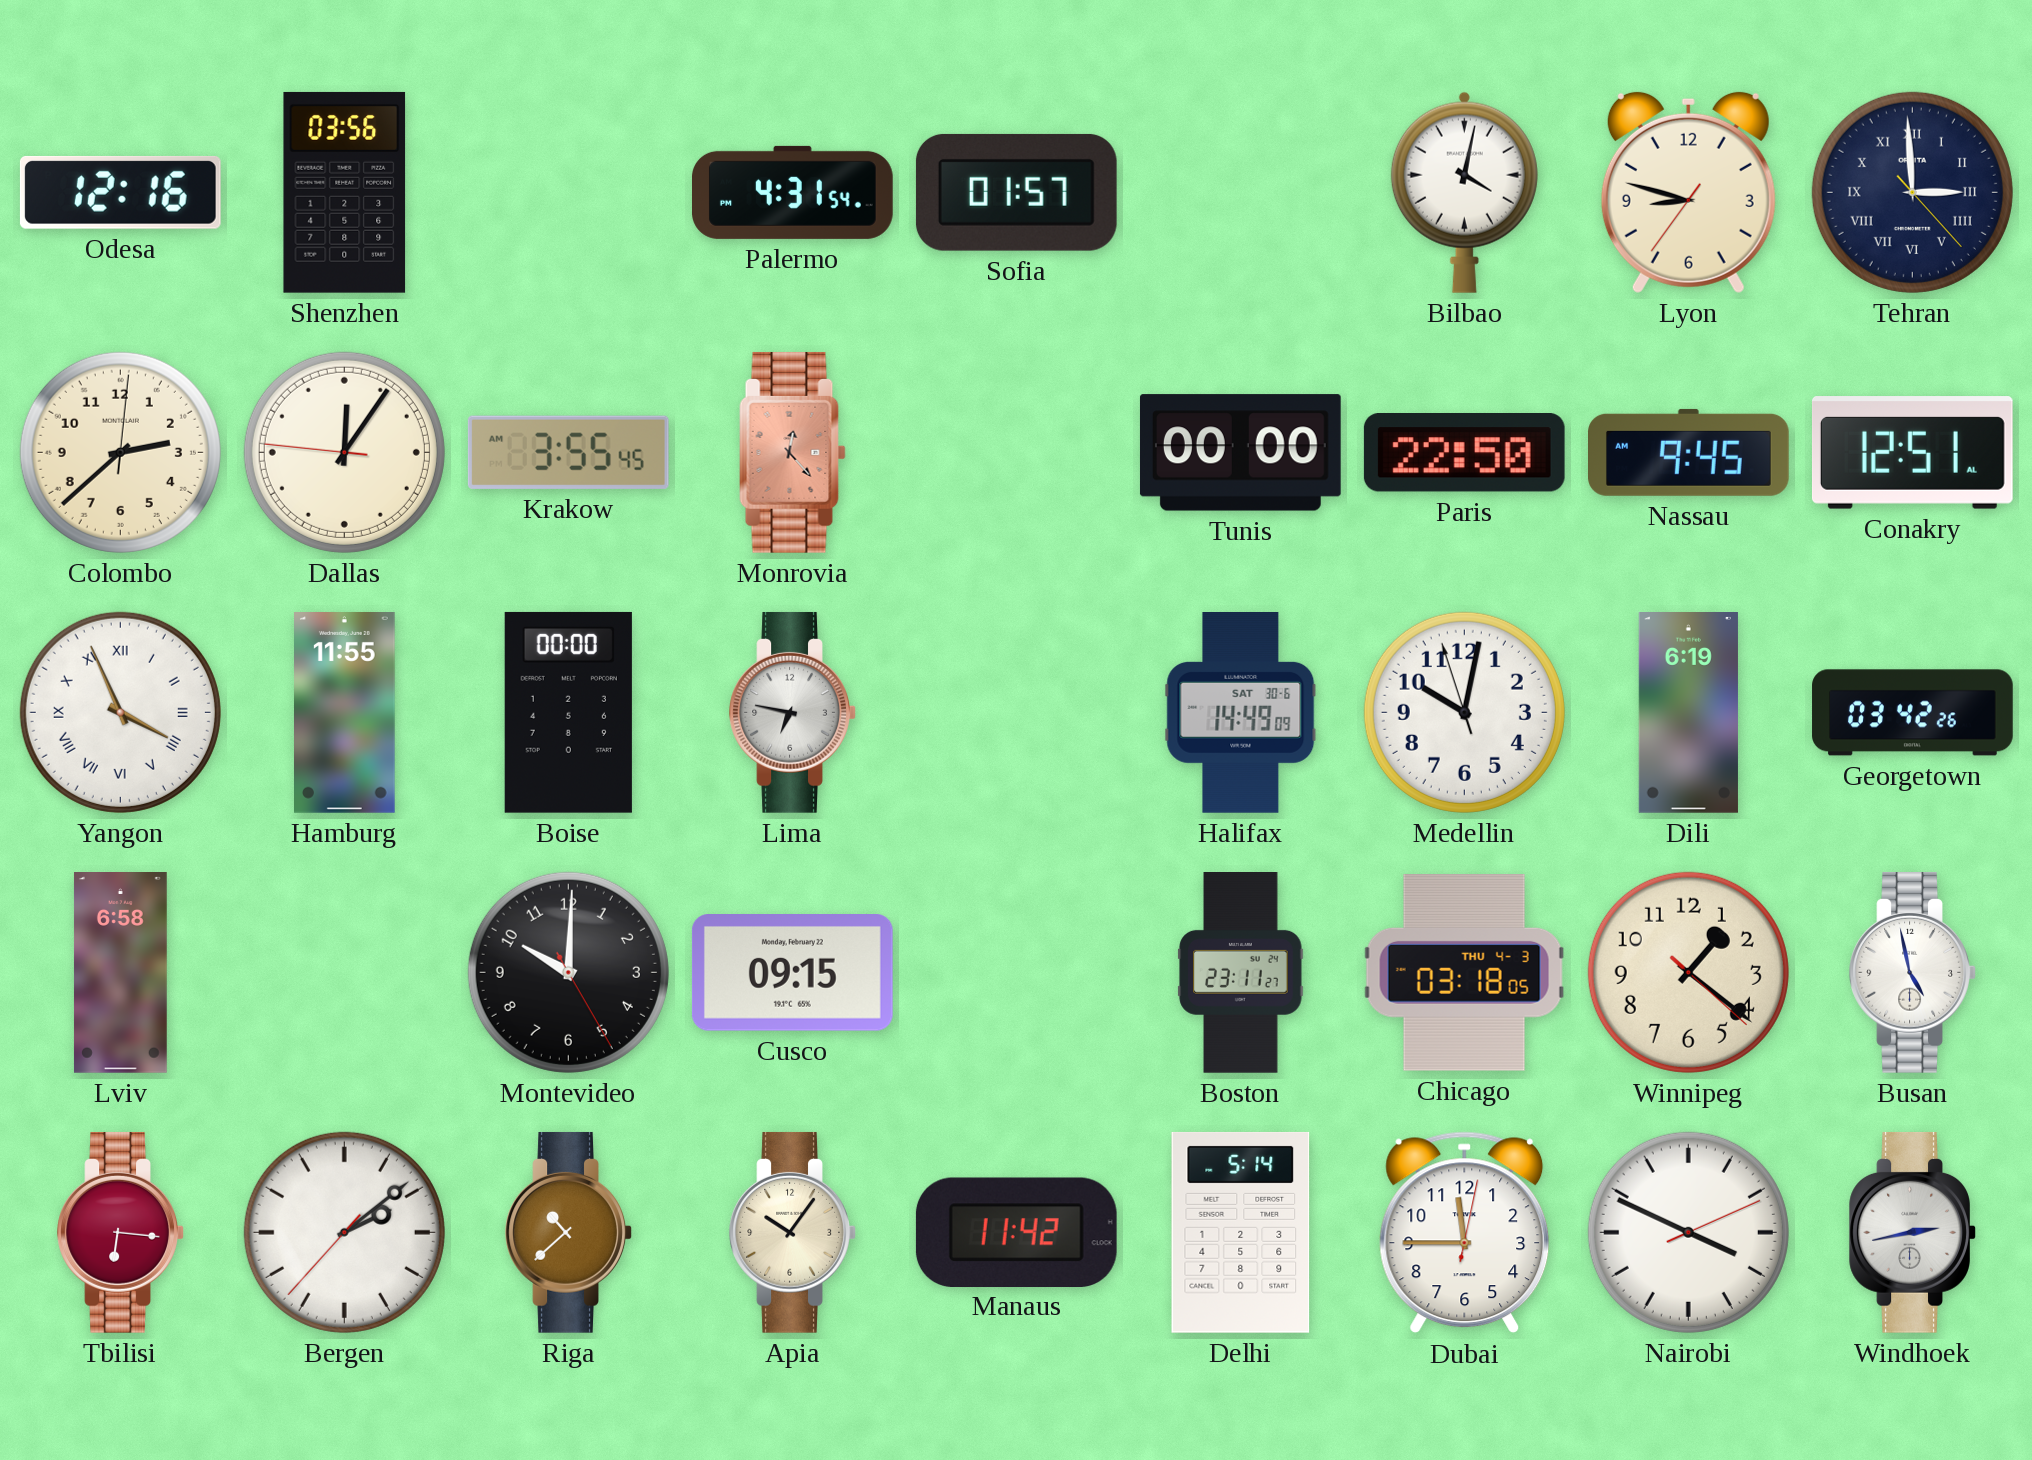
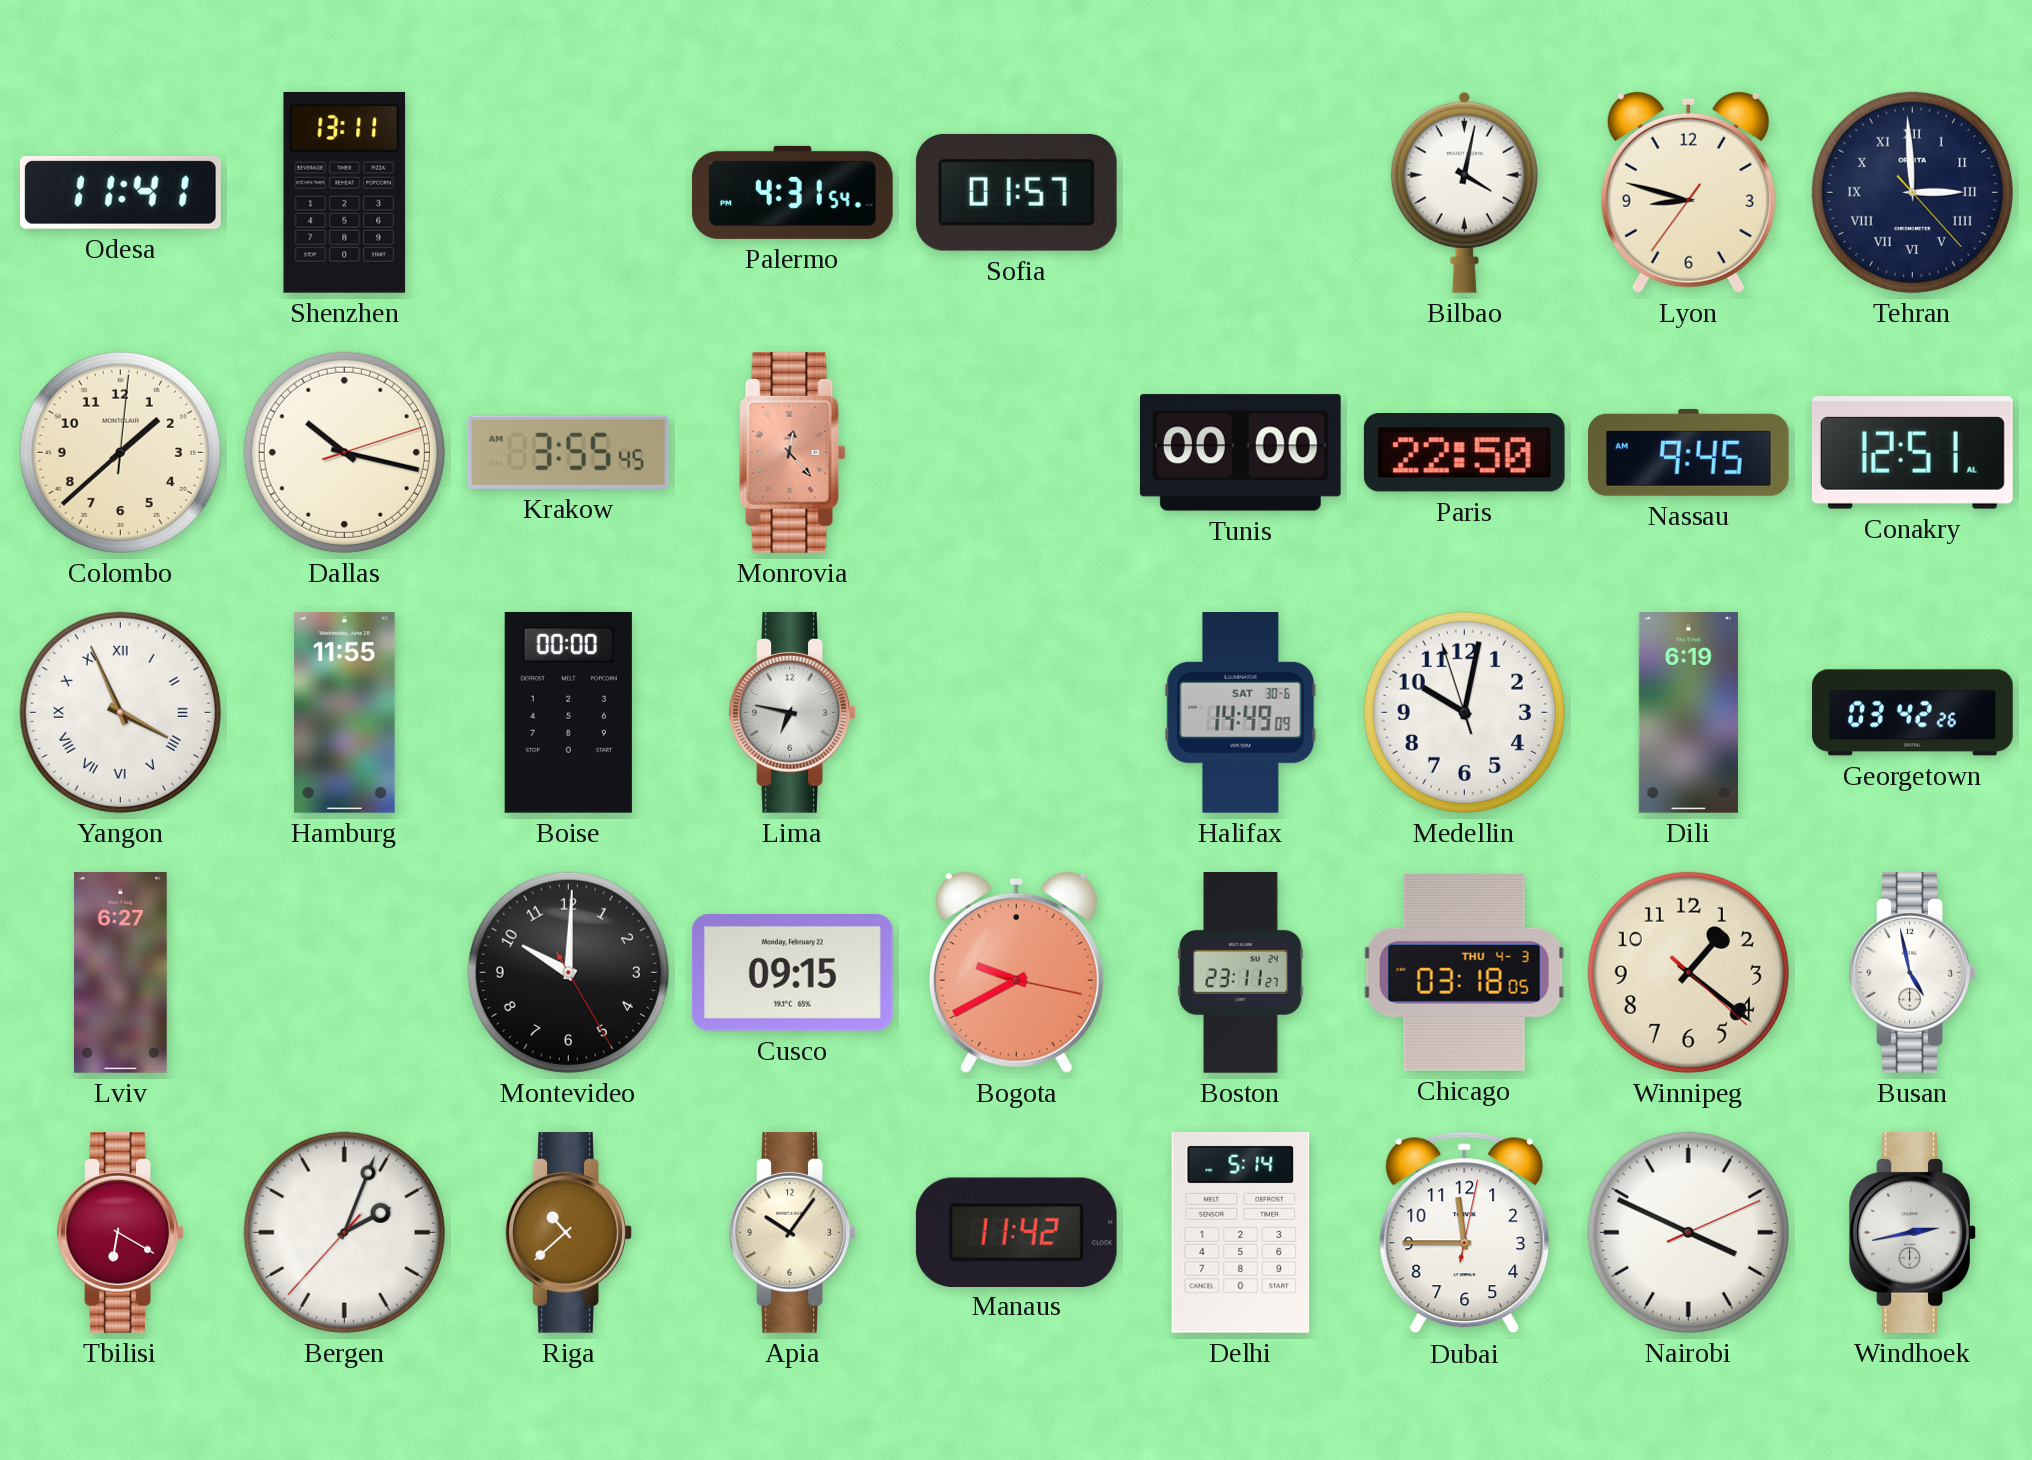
Odesa: 12:16 -> 11:41
Shenzhen: 03:56 -> 13:11
Colombo: 2:38 -> 1:38
Dallas: 12:05 -> 10:17
Lviv: 6:58 -> 6:27
Bogota: none -> 9:40
Tbilisi: 6:16 -> 6:20
Bergen: 2:08 -> 2:03
